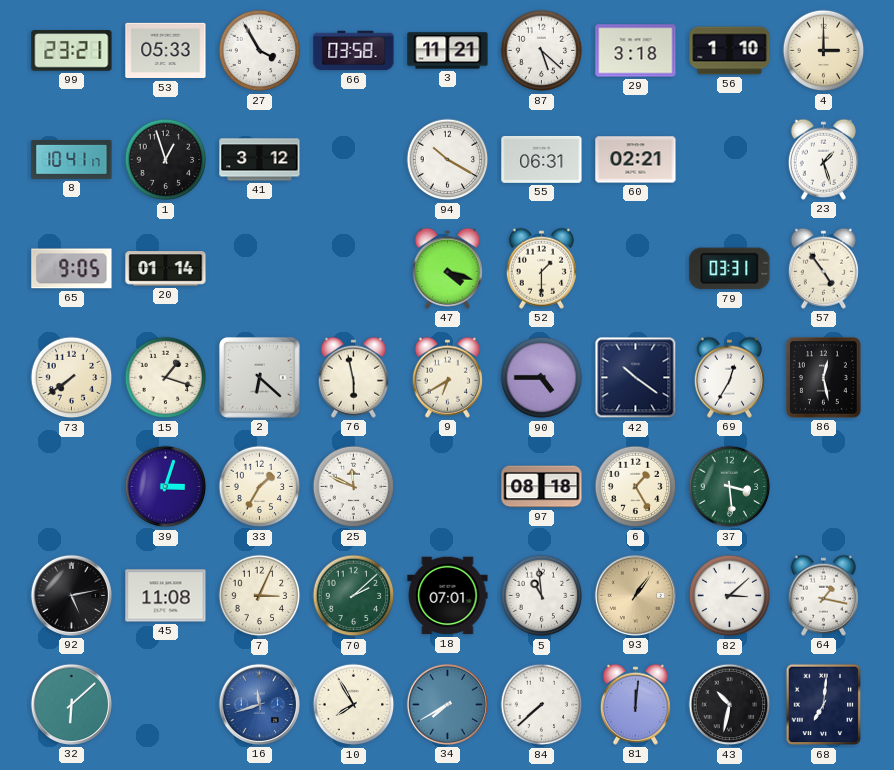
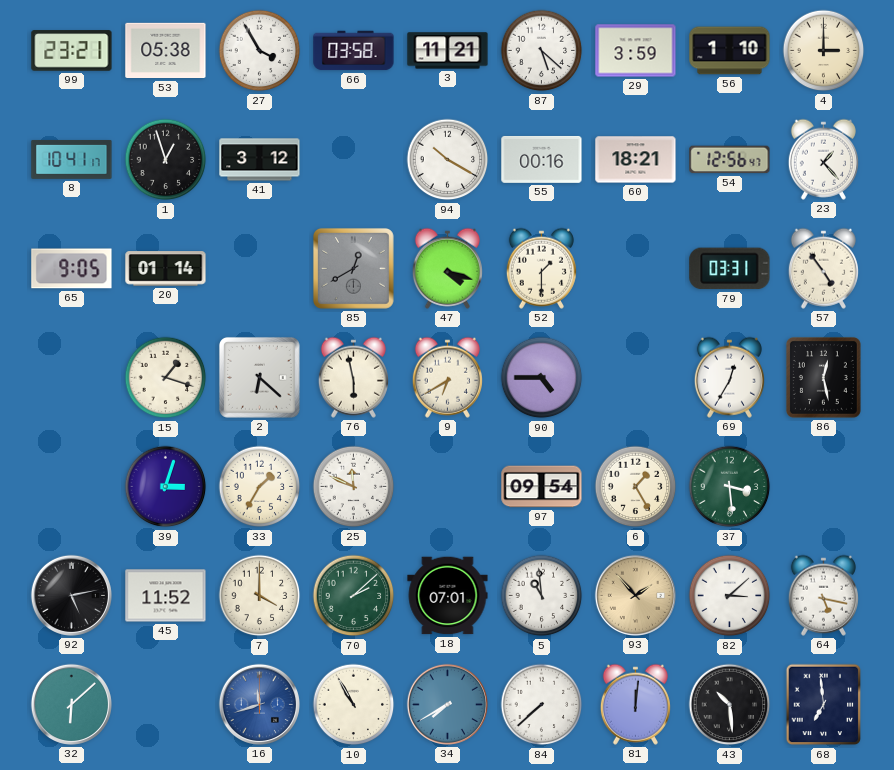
53: 05:33 -> 05:38
29: 3:18 -> 3:59
55: 06:31 -> 00:16
60: 02:21 -> 18:21
54: none -> 12:56
23: 1:27 -> 1:23
85: none -> 12:40
73: 7:39 -> none
42: 10:21 -> none
97: 08:18 -> 09:54
45: 11:08 -> 11:52
7: 3:04 -> 4:00
93: 1:06 -> 1:53
64: 1:17 -> 5:17
10: 7:55 -> 10:55
43: 10:32 -> 10:29
68: 7:01 -> 6:59
